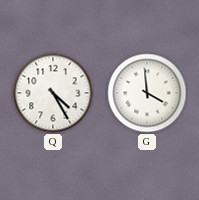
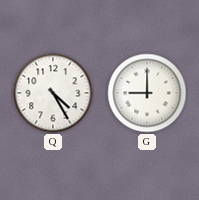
G: 3:59 -> 9:00
